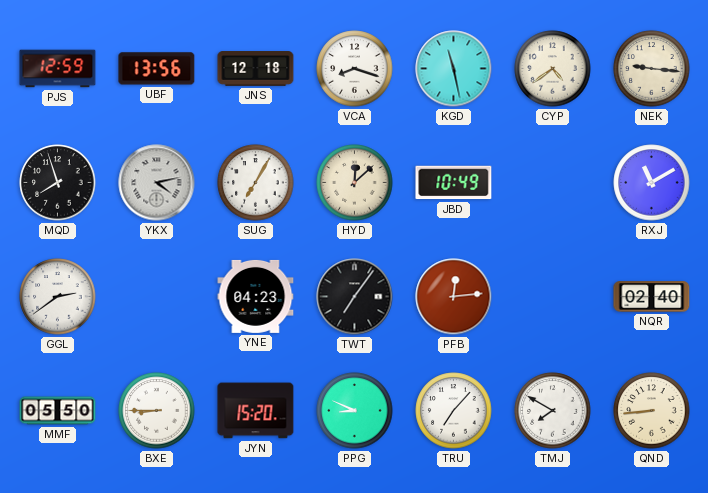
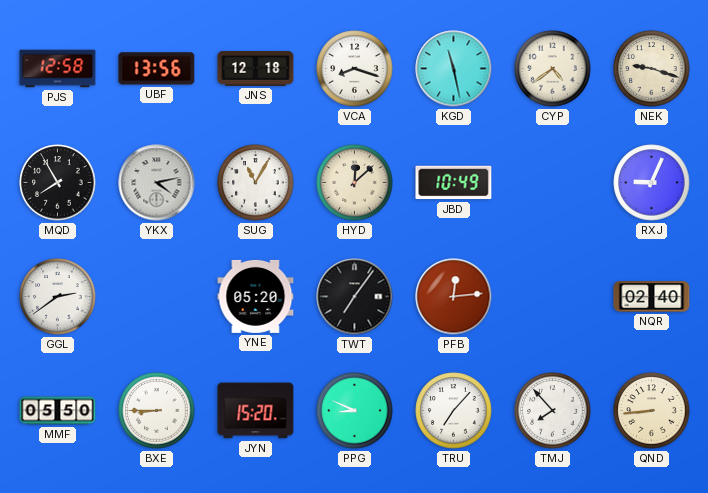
PJS: 12:59 -> 12:58
NEK: 9:16 -> 9:18
MQD: 7:57 -> 7:55
SUG: 7:05 -> 11:05
RXJ: 11:10 -> 9:04
YNE: 04:23 -> 05:20
TMJ: 7:50 -> 7:53
